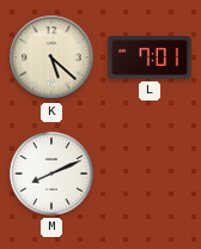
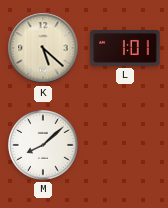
L: 7:01 -> 1:01
M: 8:11 -> 8:08
